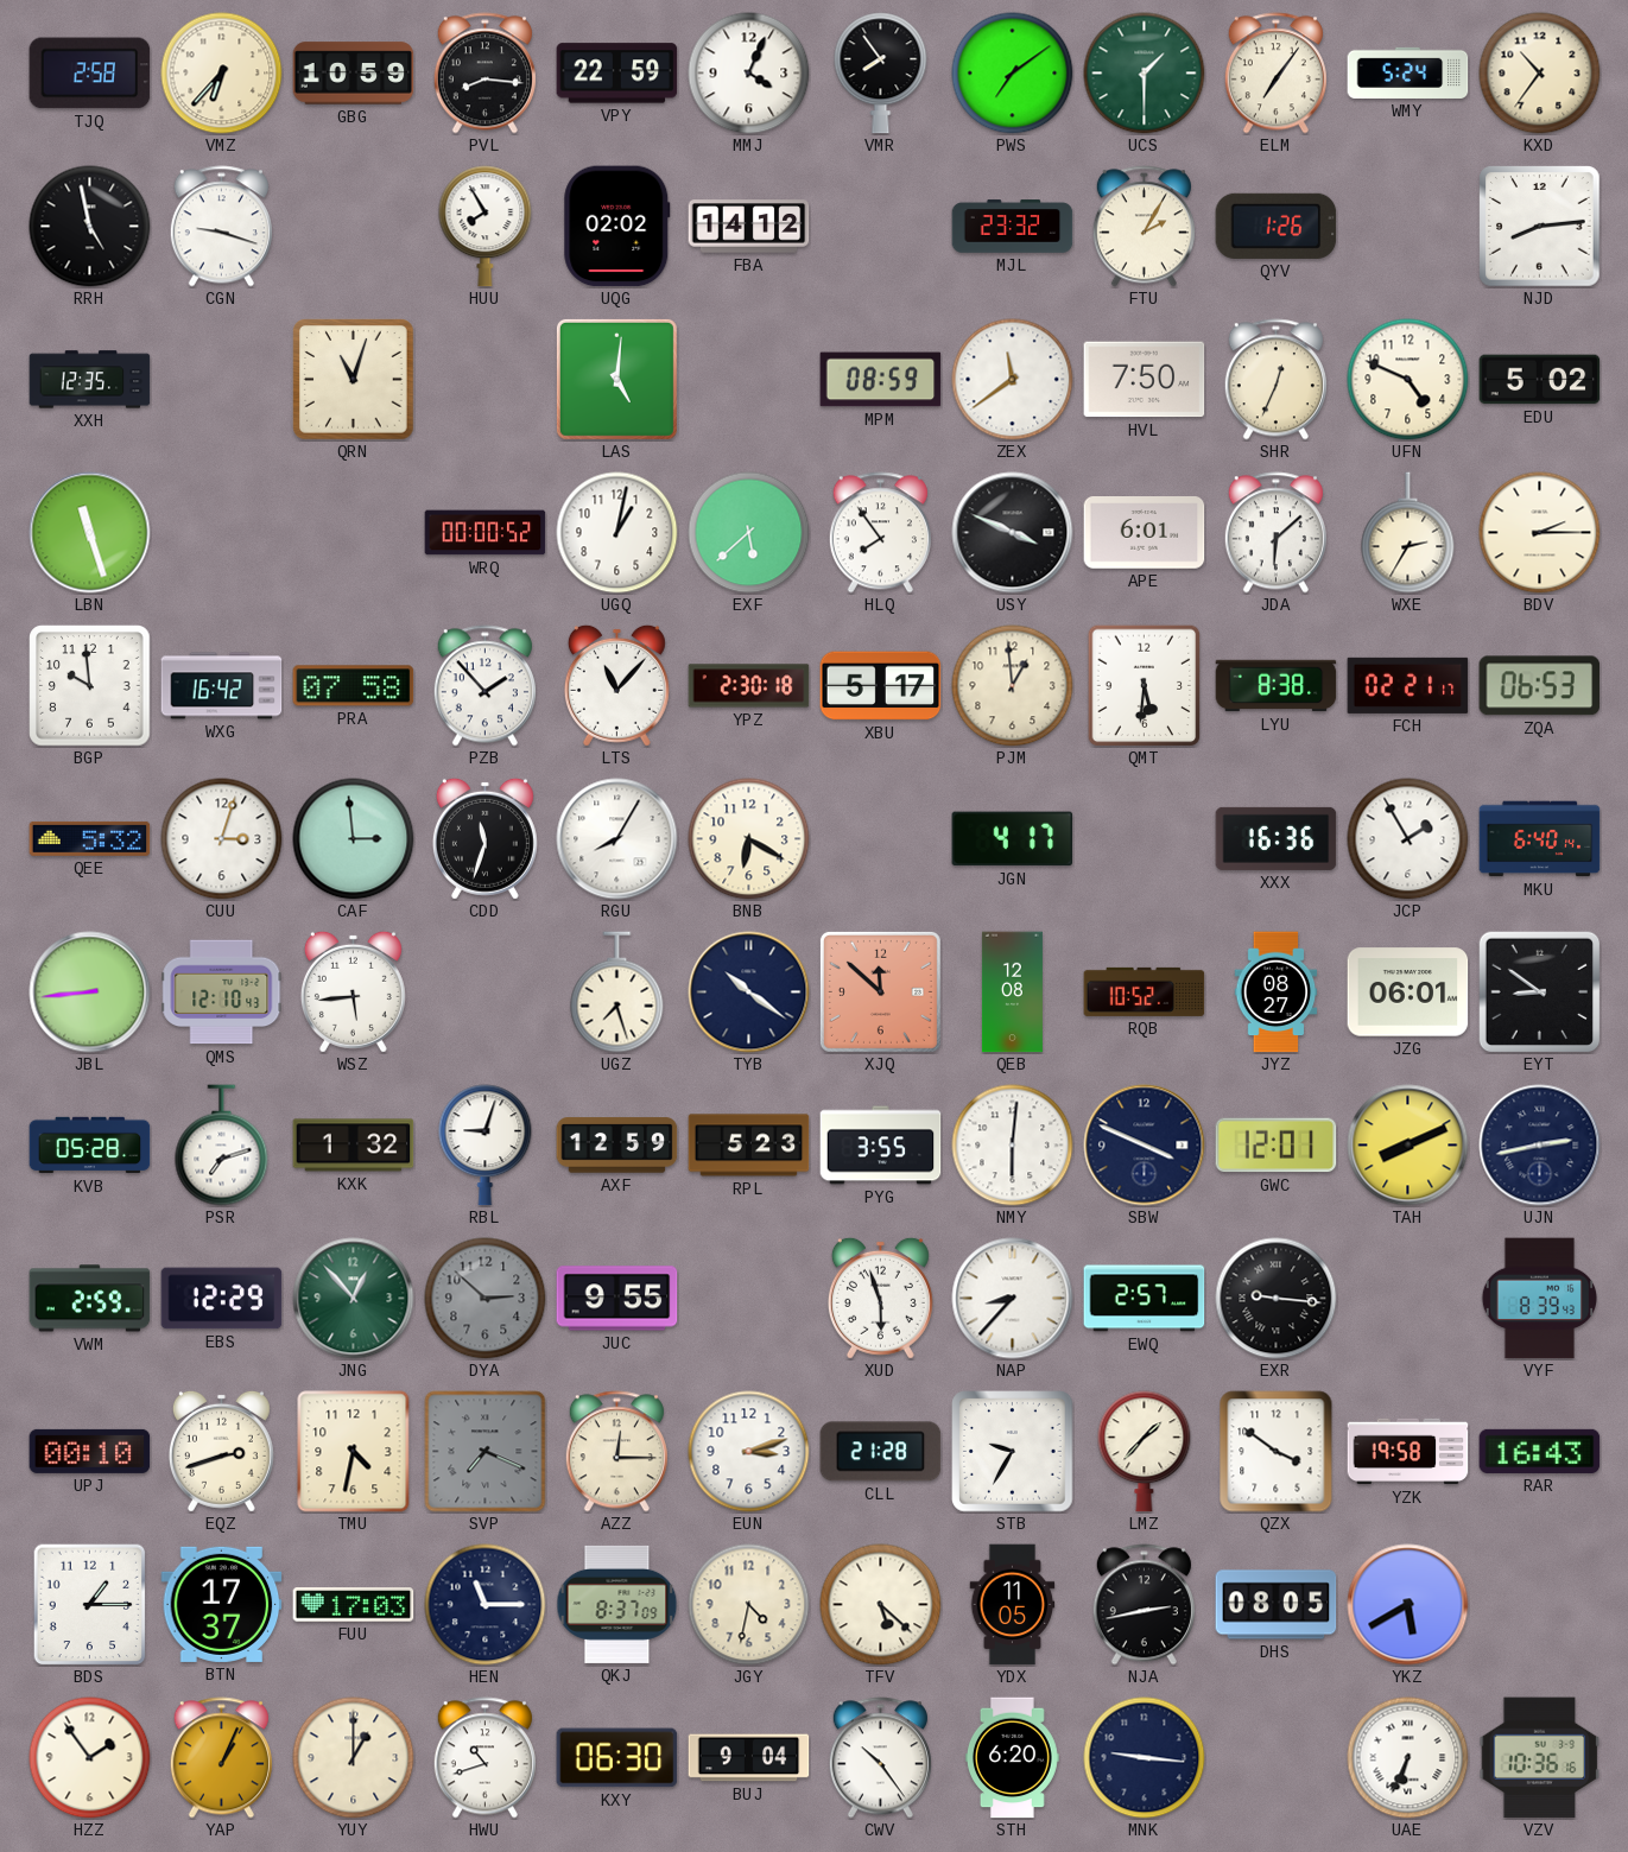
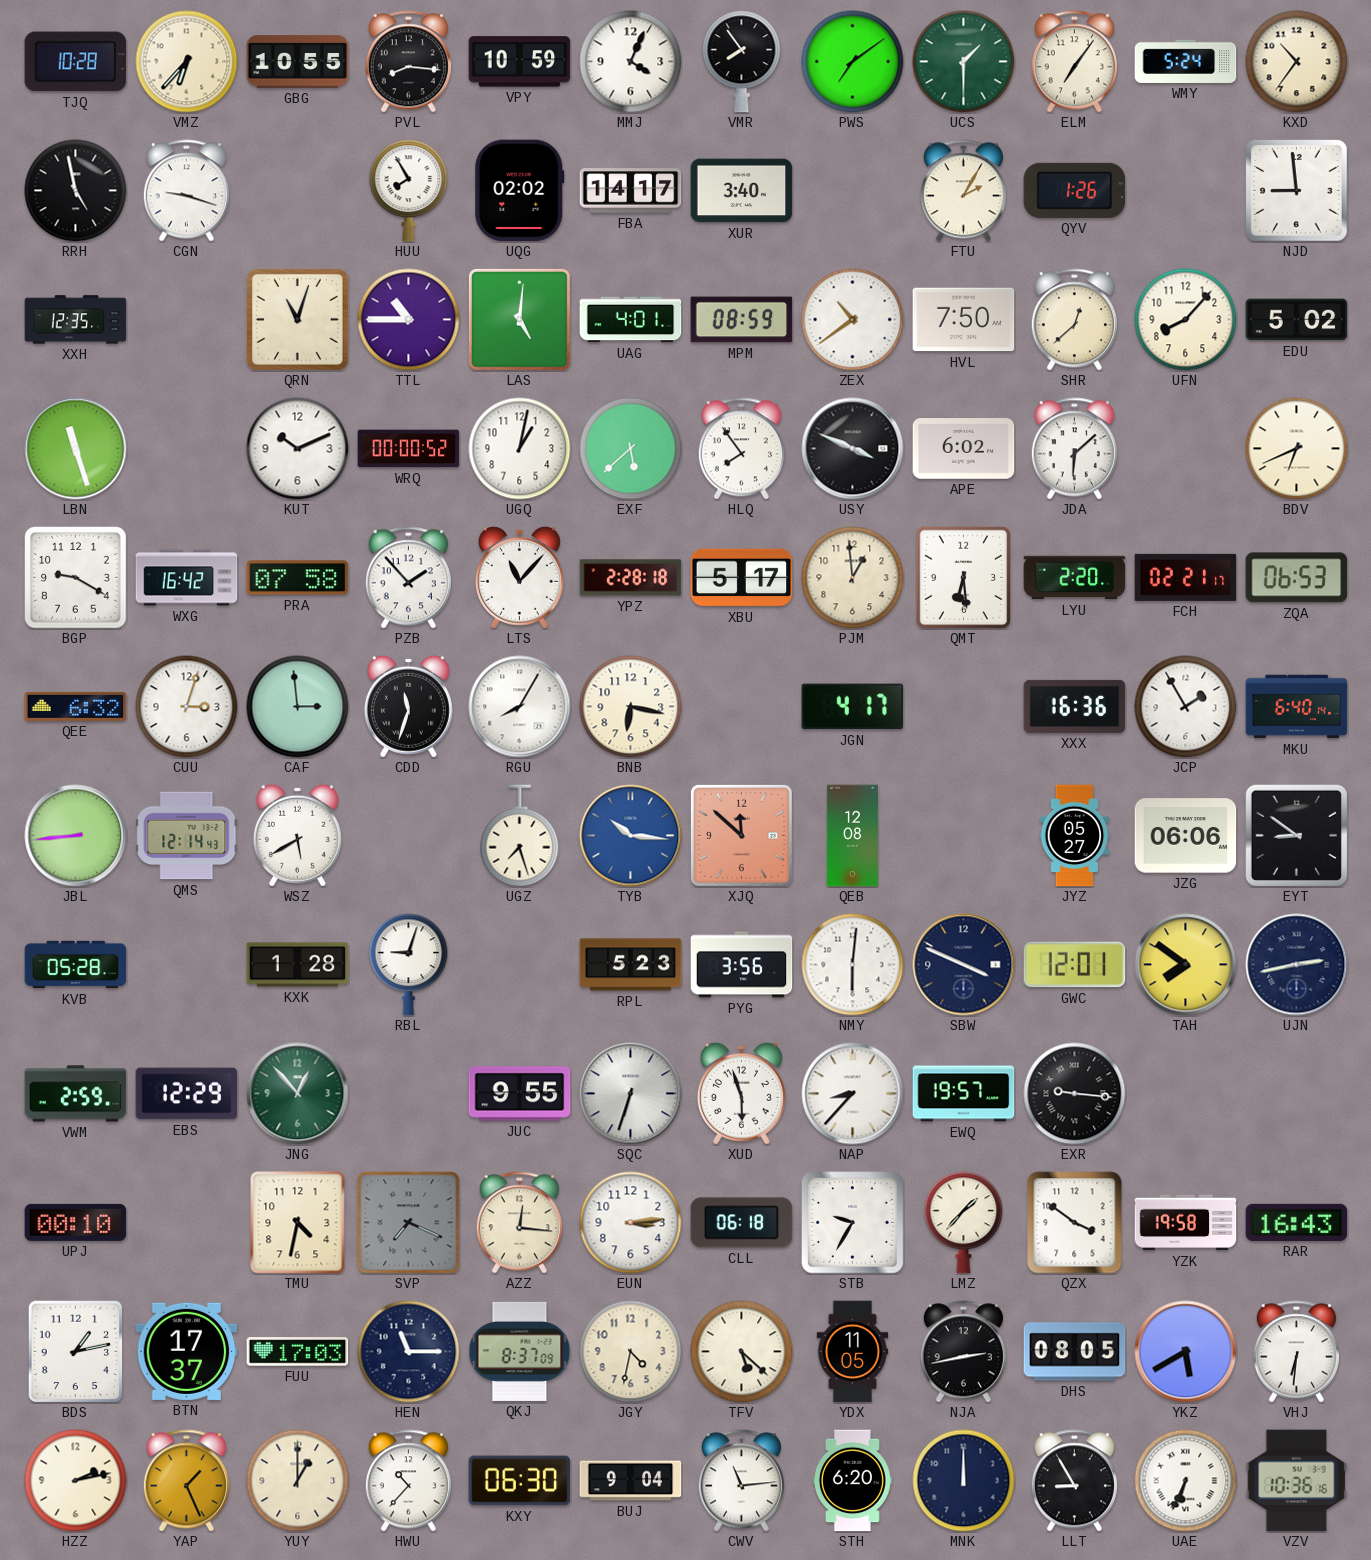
TJQ: 2:58 -> 10:28
GBG: 10:59 -> 10:55
VPY: 22:59 -> 10:59
FBA: 14:12 -> 14:17
XUR: none -> 3:40
MJL: 23:32 -> none
NJD: 8:14 -> 8:59
TTL: none -> 10:45
UAG: none -> 4:01
ZEX: 11:39 -> 10:39
SHR: 12:34 -> 12:38
UFN: 4:49 -> 8:07
KUT: none -> 10:11
APE: 6:01 -> 6:02
WXE: 2:35 -> none
BDV: 2:15 -> 6:41
BGP: 9:59 -> 9:20
YPZ: 2:30 -> 2:28
QMT: 5:31 -> 6:29
LYU: 8:38 -> 2:20
QEE: 5:32 -> 6:32
BNB: 6:20 -> 6:17
QMS: 12:10 -> 12:14
WSZ: 5:44 -> 5:40
TYB: 10:21 -> 10:16
TYB dial: navy -> blue
RQB: 10:52 -> none
JYZ: 08:27 -> 05:27
JZG: 06:01 -> 06:06
PSR: 7:12 -> none
KXK: 1:32 -> 1:28
AXF: 12:59 -> none
PYG: 3:55 -> 3:56
TAH: 8:11 -> 7:51
DYA: 2:52 -> none
SQC: none -> 6:33
EWQ: 2:57 -> 19:57
VYF: 8:39 -> none
EQZ: 2:42 -> none
AZZ: 12:15 -> 12:16
EUN: 3:12 -> 3:14
CLL: 21:28 -> 06:18
BDS: 1:15 -> 1:13
VHJ: none -> 6:31
HZZ: 1:54 -> 2:13
YAP: 1:04 -> 1:26
HWU: 10:42 -> 10:37
CWV: 10:24 -> 11:14
MNK: 9:16 -> 12:00
LLT: none -> 8:55
